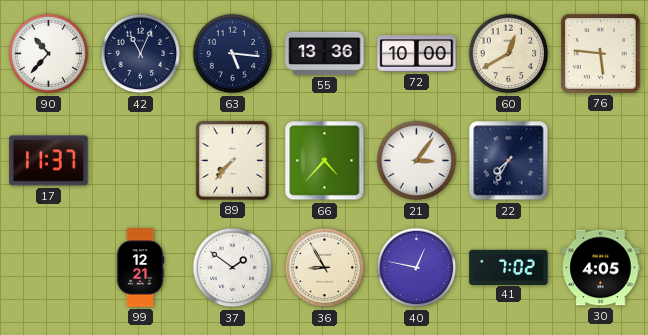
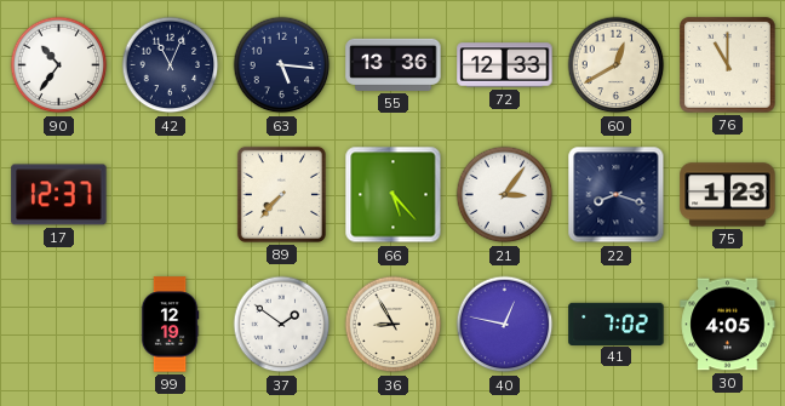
90: 10:37 -> 10:36
72: 10:00 -> 12:33
76: 5:46 -> 11:00
17: 11:37 -> 12:37
66: 4:37 -> 5:23
22: 7:35 -> 8:18
75: none -> 1:23
99: 12:21 -> 12:19
